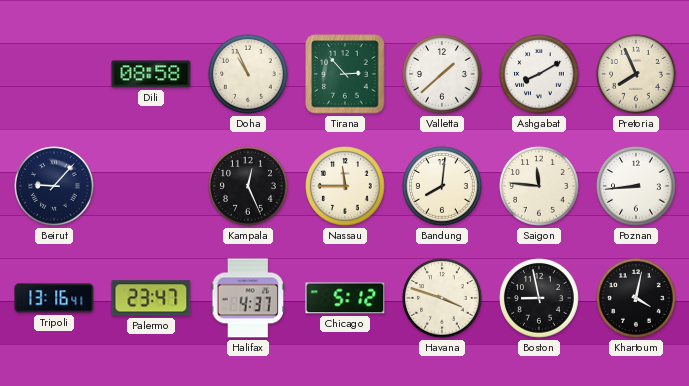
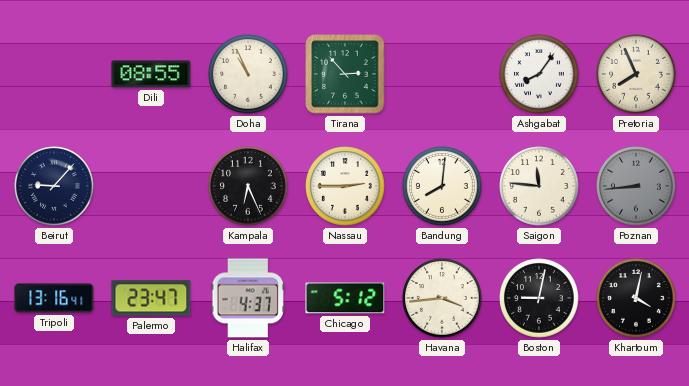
Dili: 08:58 -> 08:55
Valletta: 1:38 -> none
Ashgabat: 8:10 -> 8:06
Kampala: 12:26 -> 6:26
Nassau: 11:45 -> 2:45
Poznan dial: white -> grey
Havana: 3:48 -> 3:44
Boston: 8:58 -> 9:02
